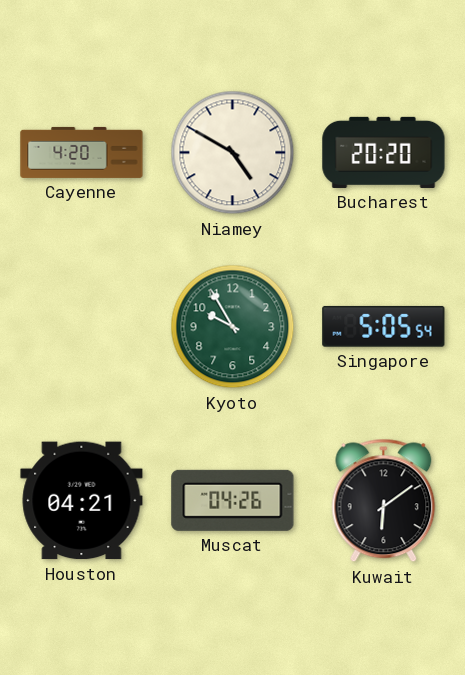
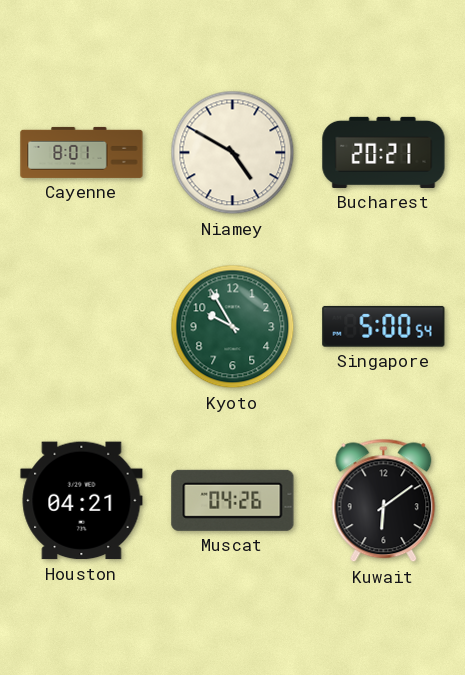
Cayenne: 4:20 -> 8:01
Bucharest: 20:20 -> 20:21
Singapore: 5:05 -> 5:00
